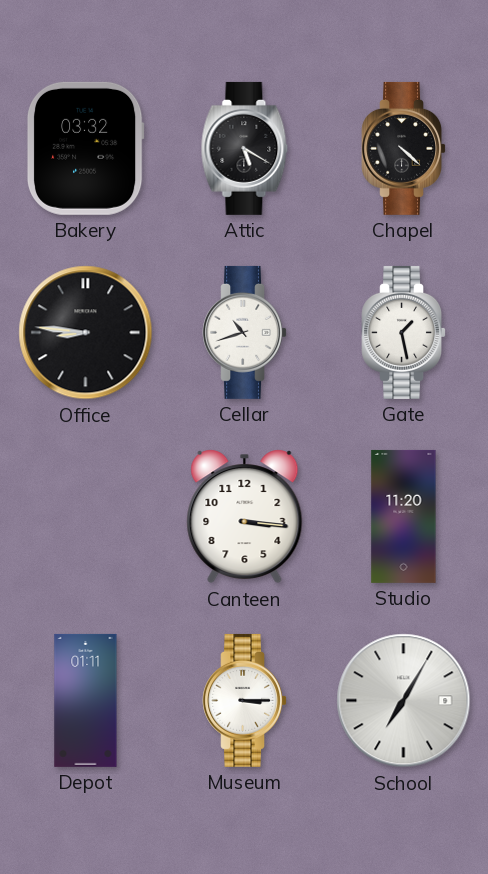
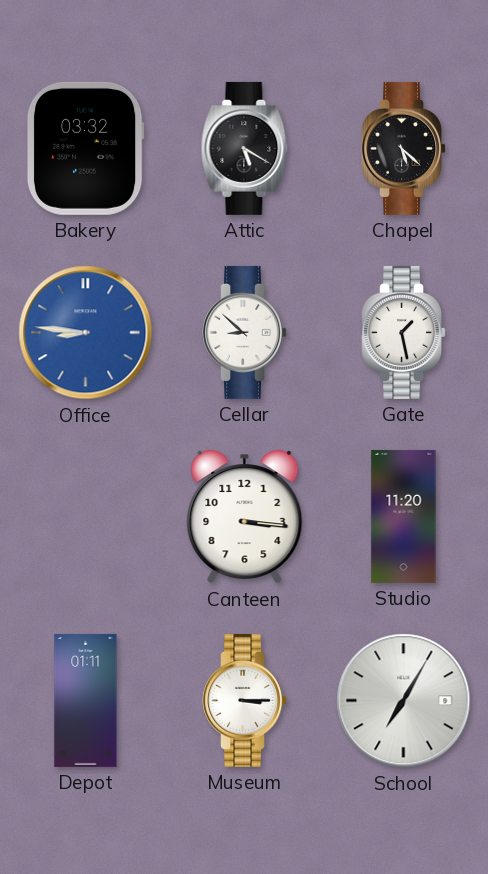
Chapel: 4:22 -> 5:22
Office dial: black -> blue
Cellar: 10:42 -> 8:52
